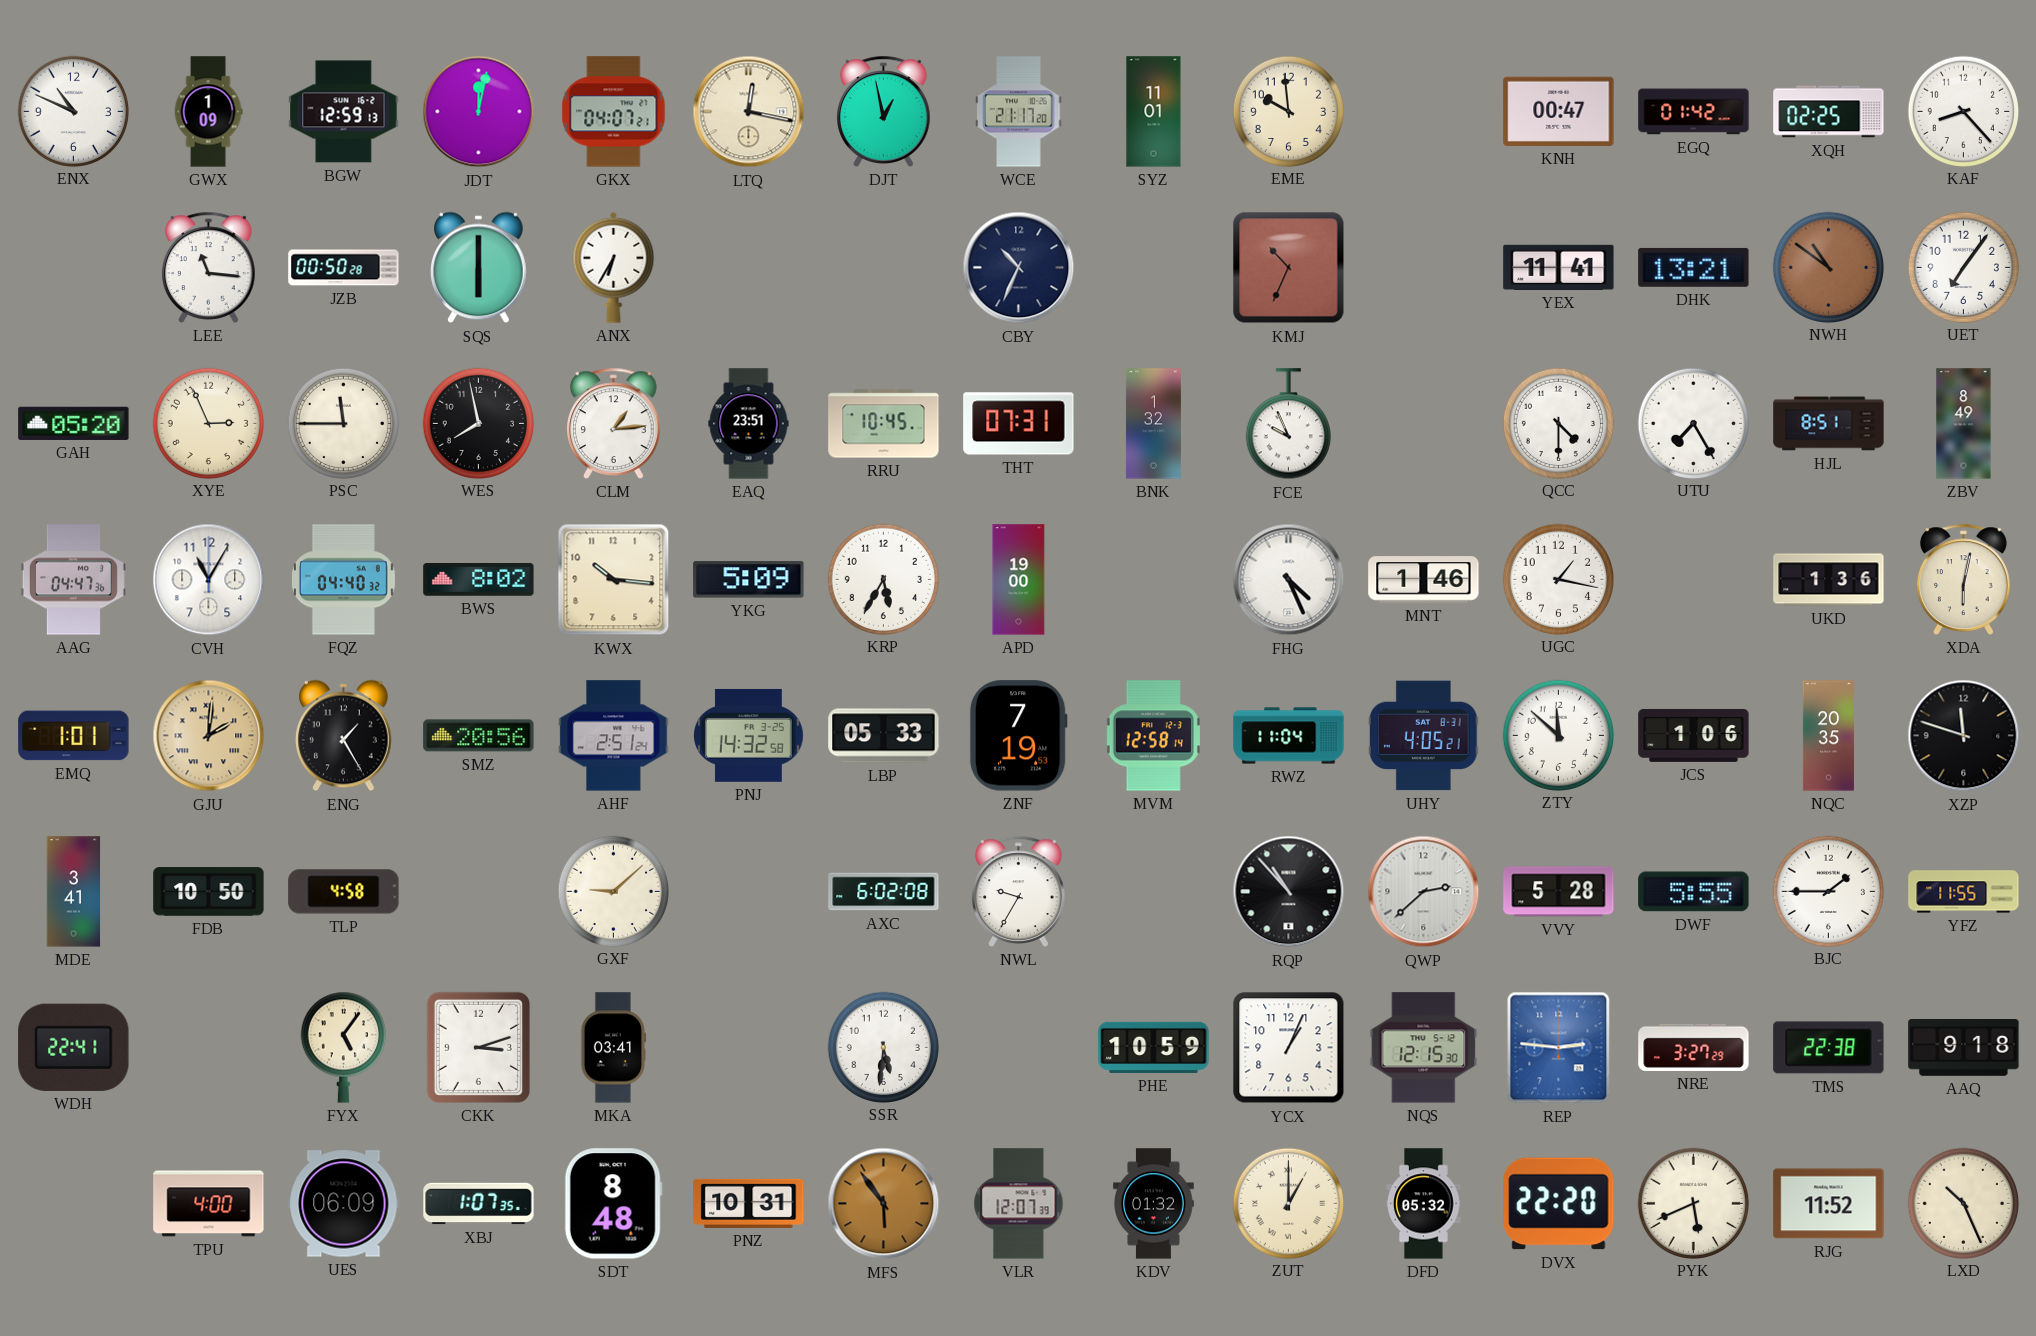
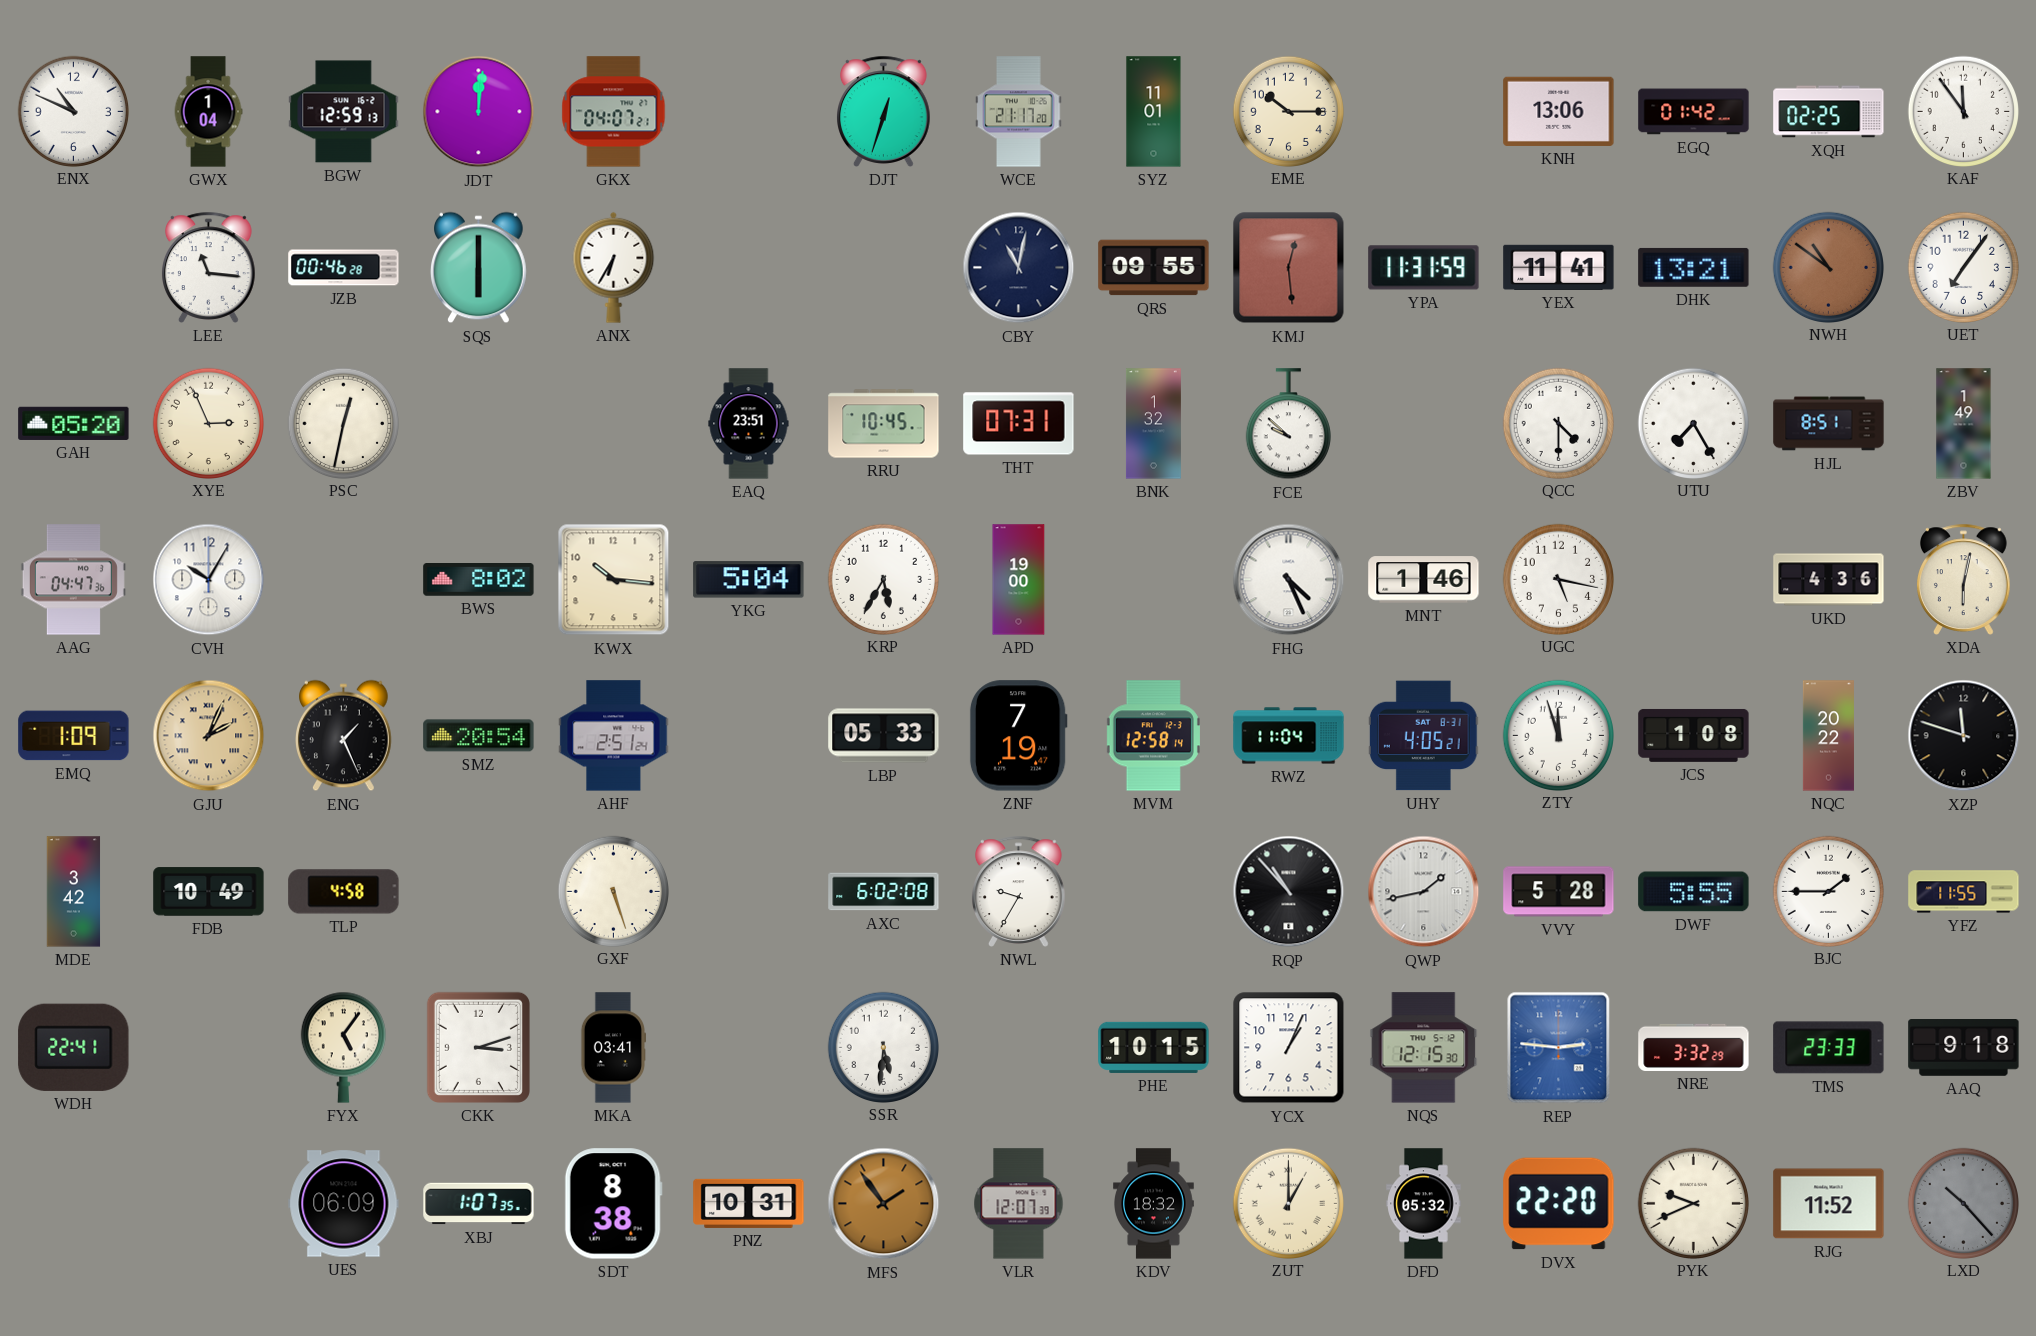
GWX: 1:09 -> 1:04
JDT: 12:02 -> 12:01
LTQ: 12:17 -> none
DJT: 12:58 -> 12:33
EME: 9:59 -> 10:15
KNH: 00:47 -> 13:06
KAF: 8:23 -> 11:54
JZB: 00:50 -> 00:46
CBY: 10:34 -> 11:02
QRS: none -> 09:55
KMJ: 10:34 -> 12:29
YPA: none -> 11:31
PSC: 11:45 -> 12:32
WES: 7:58 -> none
CLM: 1:14 -> none
FCE: 9:56 -> 9:52
ZBV: 8:49 -> 1:49
CVH: 11:05 -> 10:05
FQZ: 04:40 -> none
YKG: 5:09 -> 5:04
UGC: 1:17 -> 5:17
UKD: 1:36 -> 4:36
EMQ: 1:01 -> 1:09
GJU: 2:01 -> 2:04
ENG: 1:25 -> 1:26
SMZ: 20:56 -> 20:54
PNJ: 14:32 -> none
ZNF: 7:19:53 -> 7:19:47
ZTY: 11:52 -> 11:57
JCS: 1:06 -> 1:08
NQC: 20:35 -> 20:22
MDE: 3:41 -> 3:42
FDB: 10:50 -> 10:49
GXF: 9:08 -> 5:27
QWP: 2:38 -> 1:43
PHE: 10:59 -> 10:15
NRE: 3:27 -> 3:32
TMS: 22:38 -> 23:33
TPU: 4:00 -> none
SDT: 8:48 -> 8:38
MFS: 5:54 -> 1:54
KDV: 01:32 -> 18:32
PYK: 5:41 -> 9:41
LXD: 10:26 -> 10:23
LXD dial: cream -> grey
